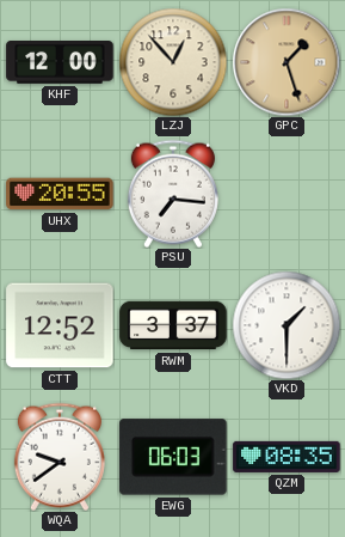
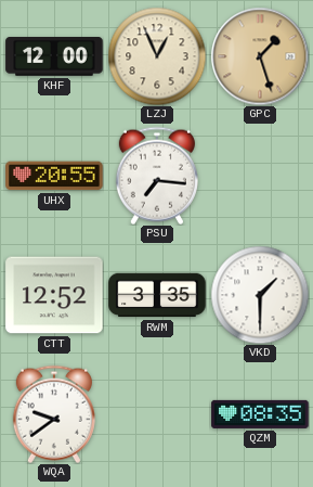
LZJ: 12:53 -> 12:56
RWM: 3:37 -> 3:35
EWG: 06:03 -> none
